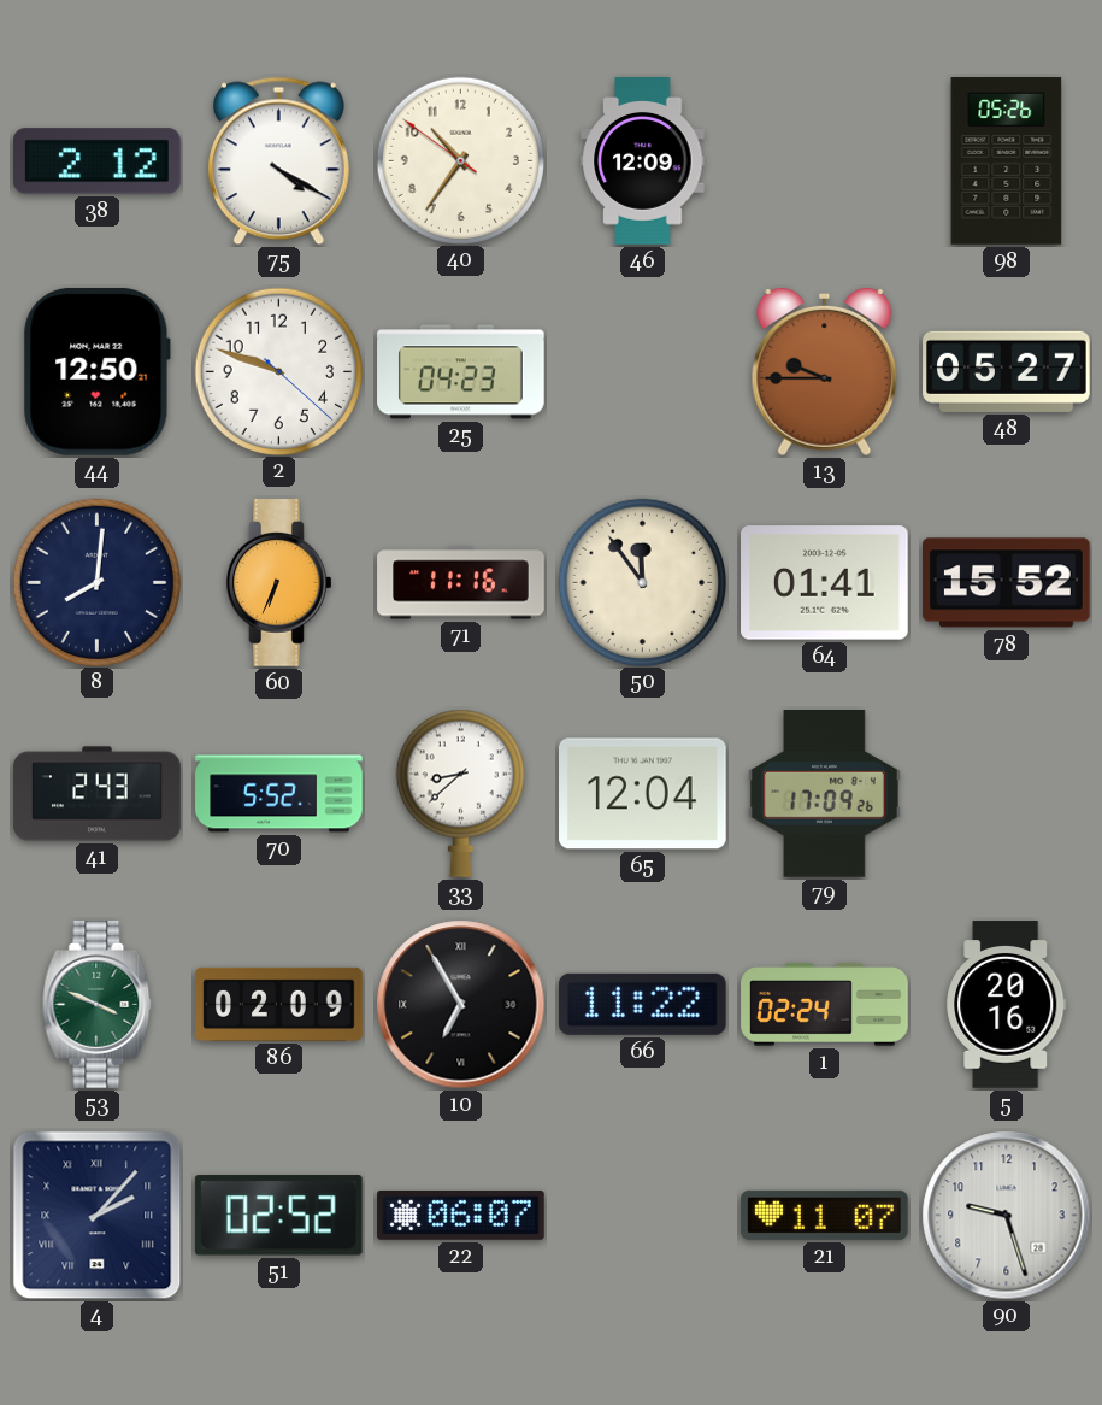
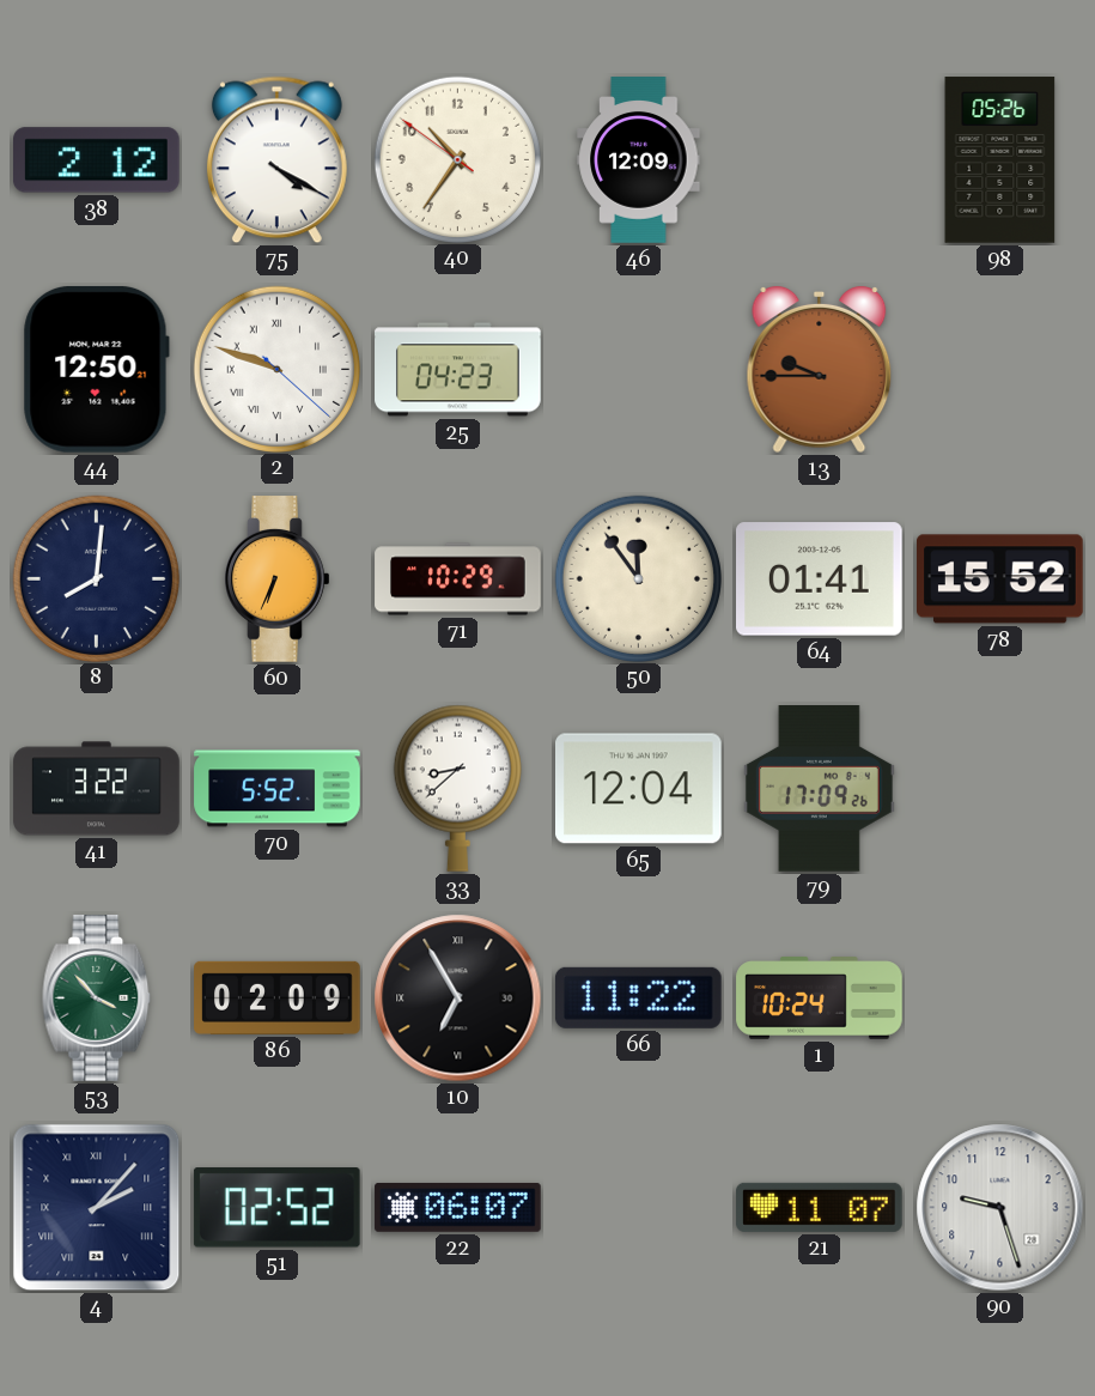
2 numerals: Arabic -> Roman
48: 05:27 -> none
71: 11:16 -> 10:29
41: 2:43 -> 3:22
53: 3:49 -> 3:53
1: 02:24 -> 10:24
5: 20:16 -> none
